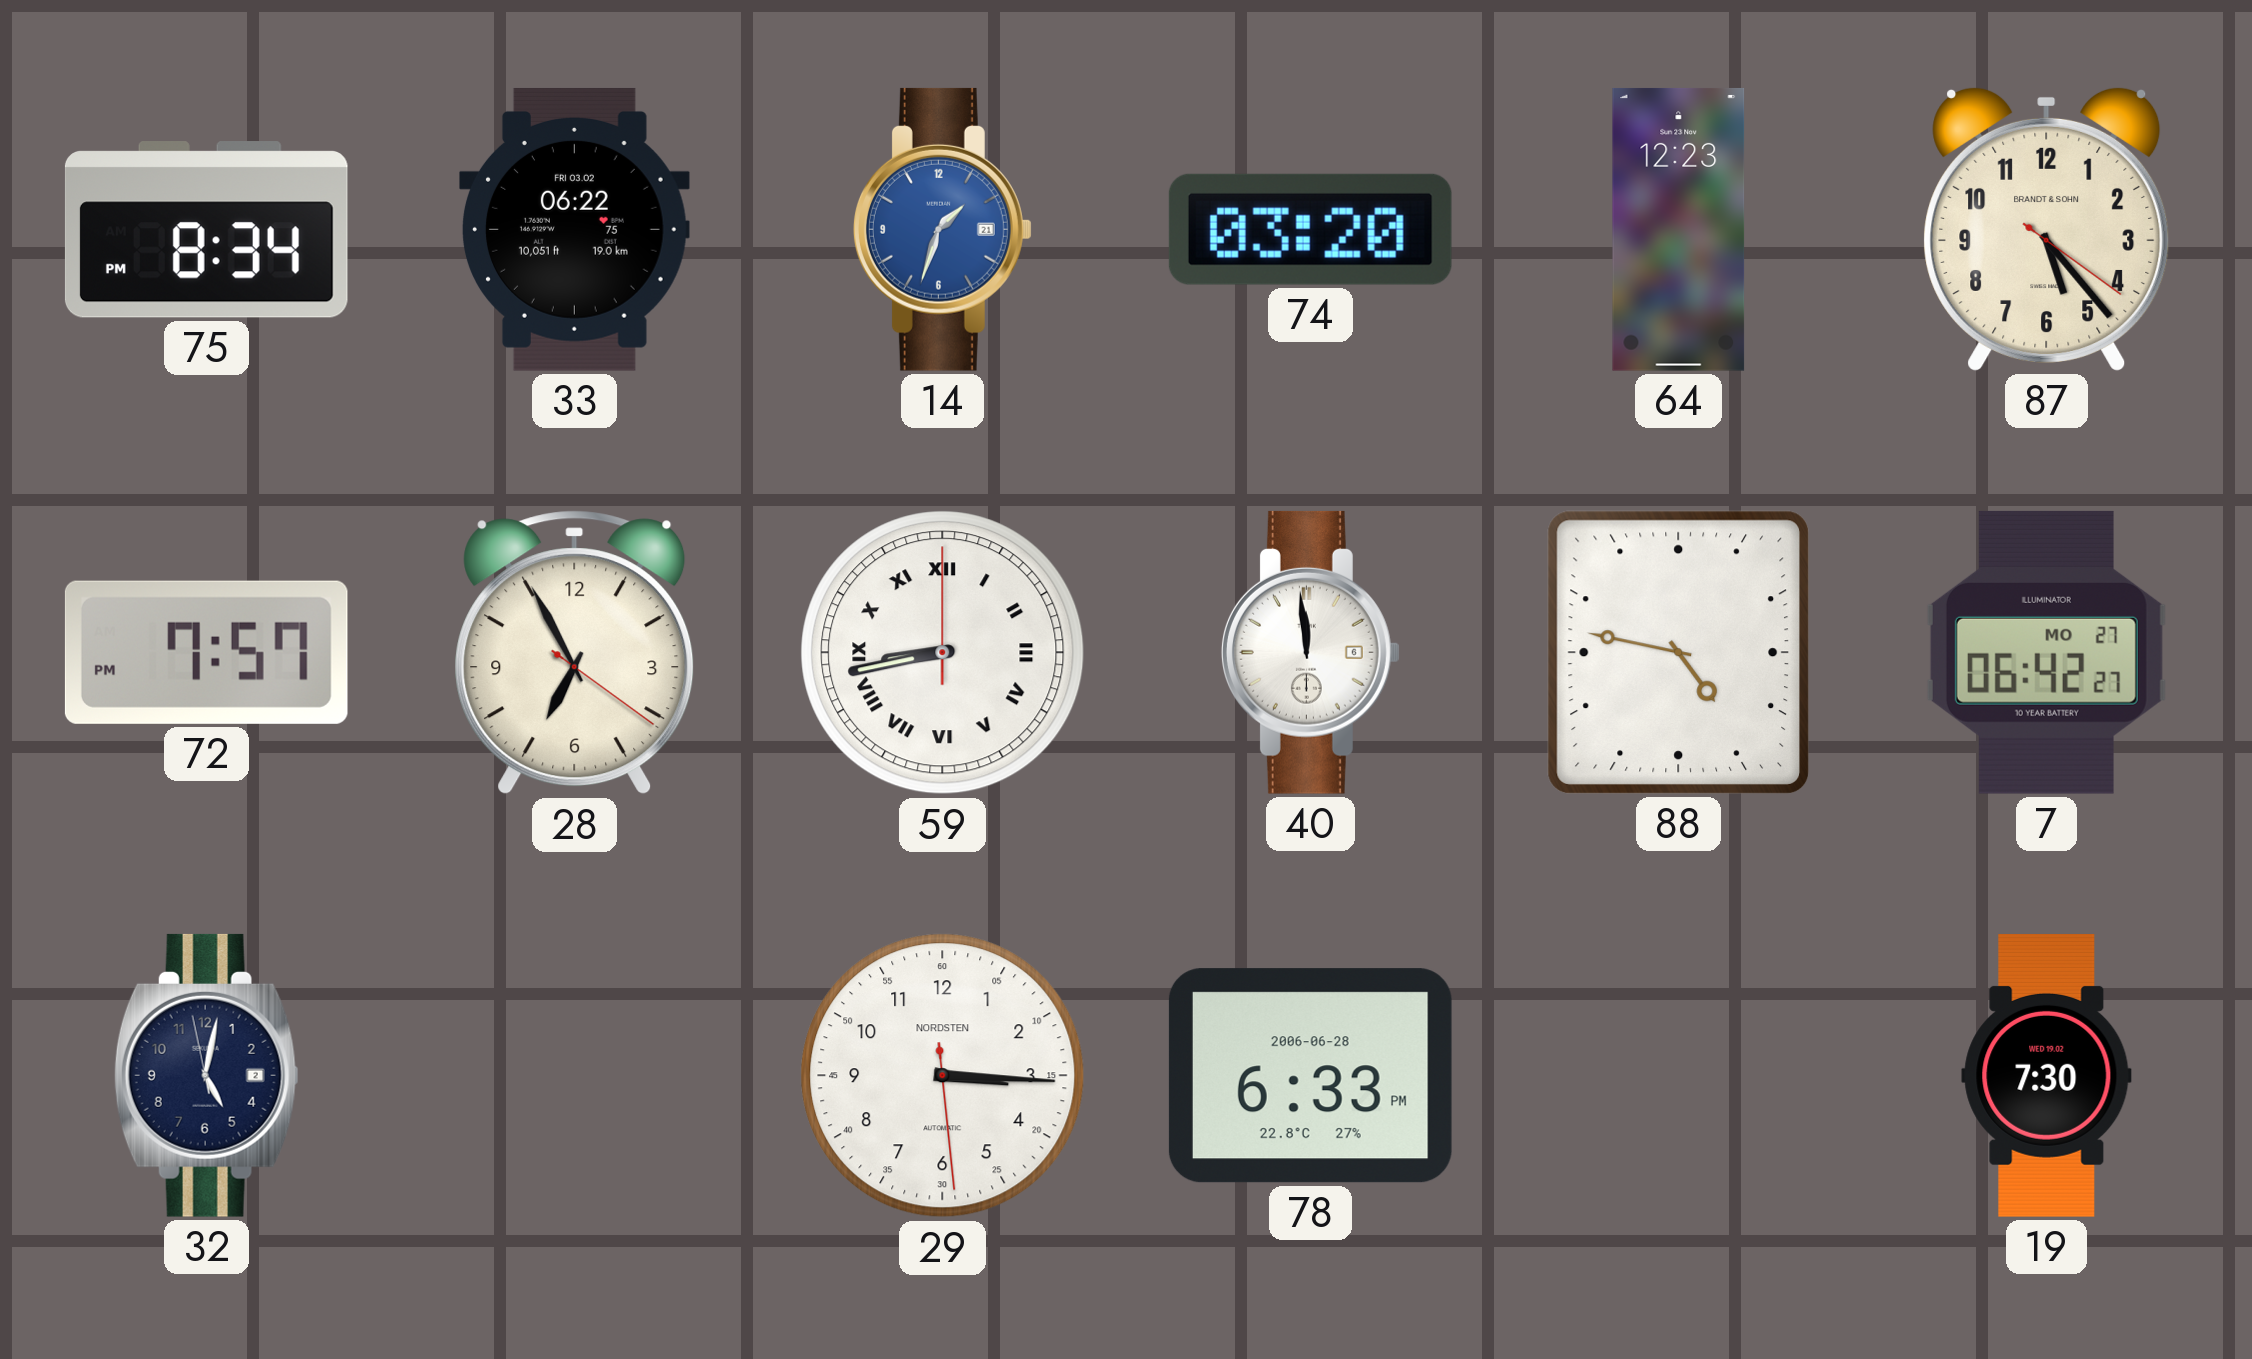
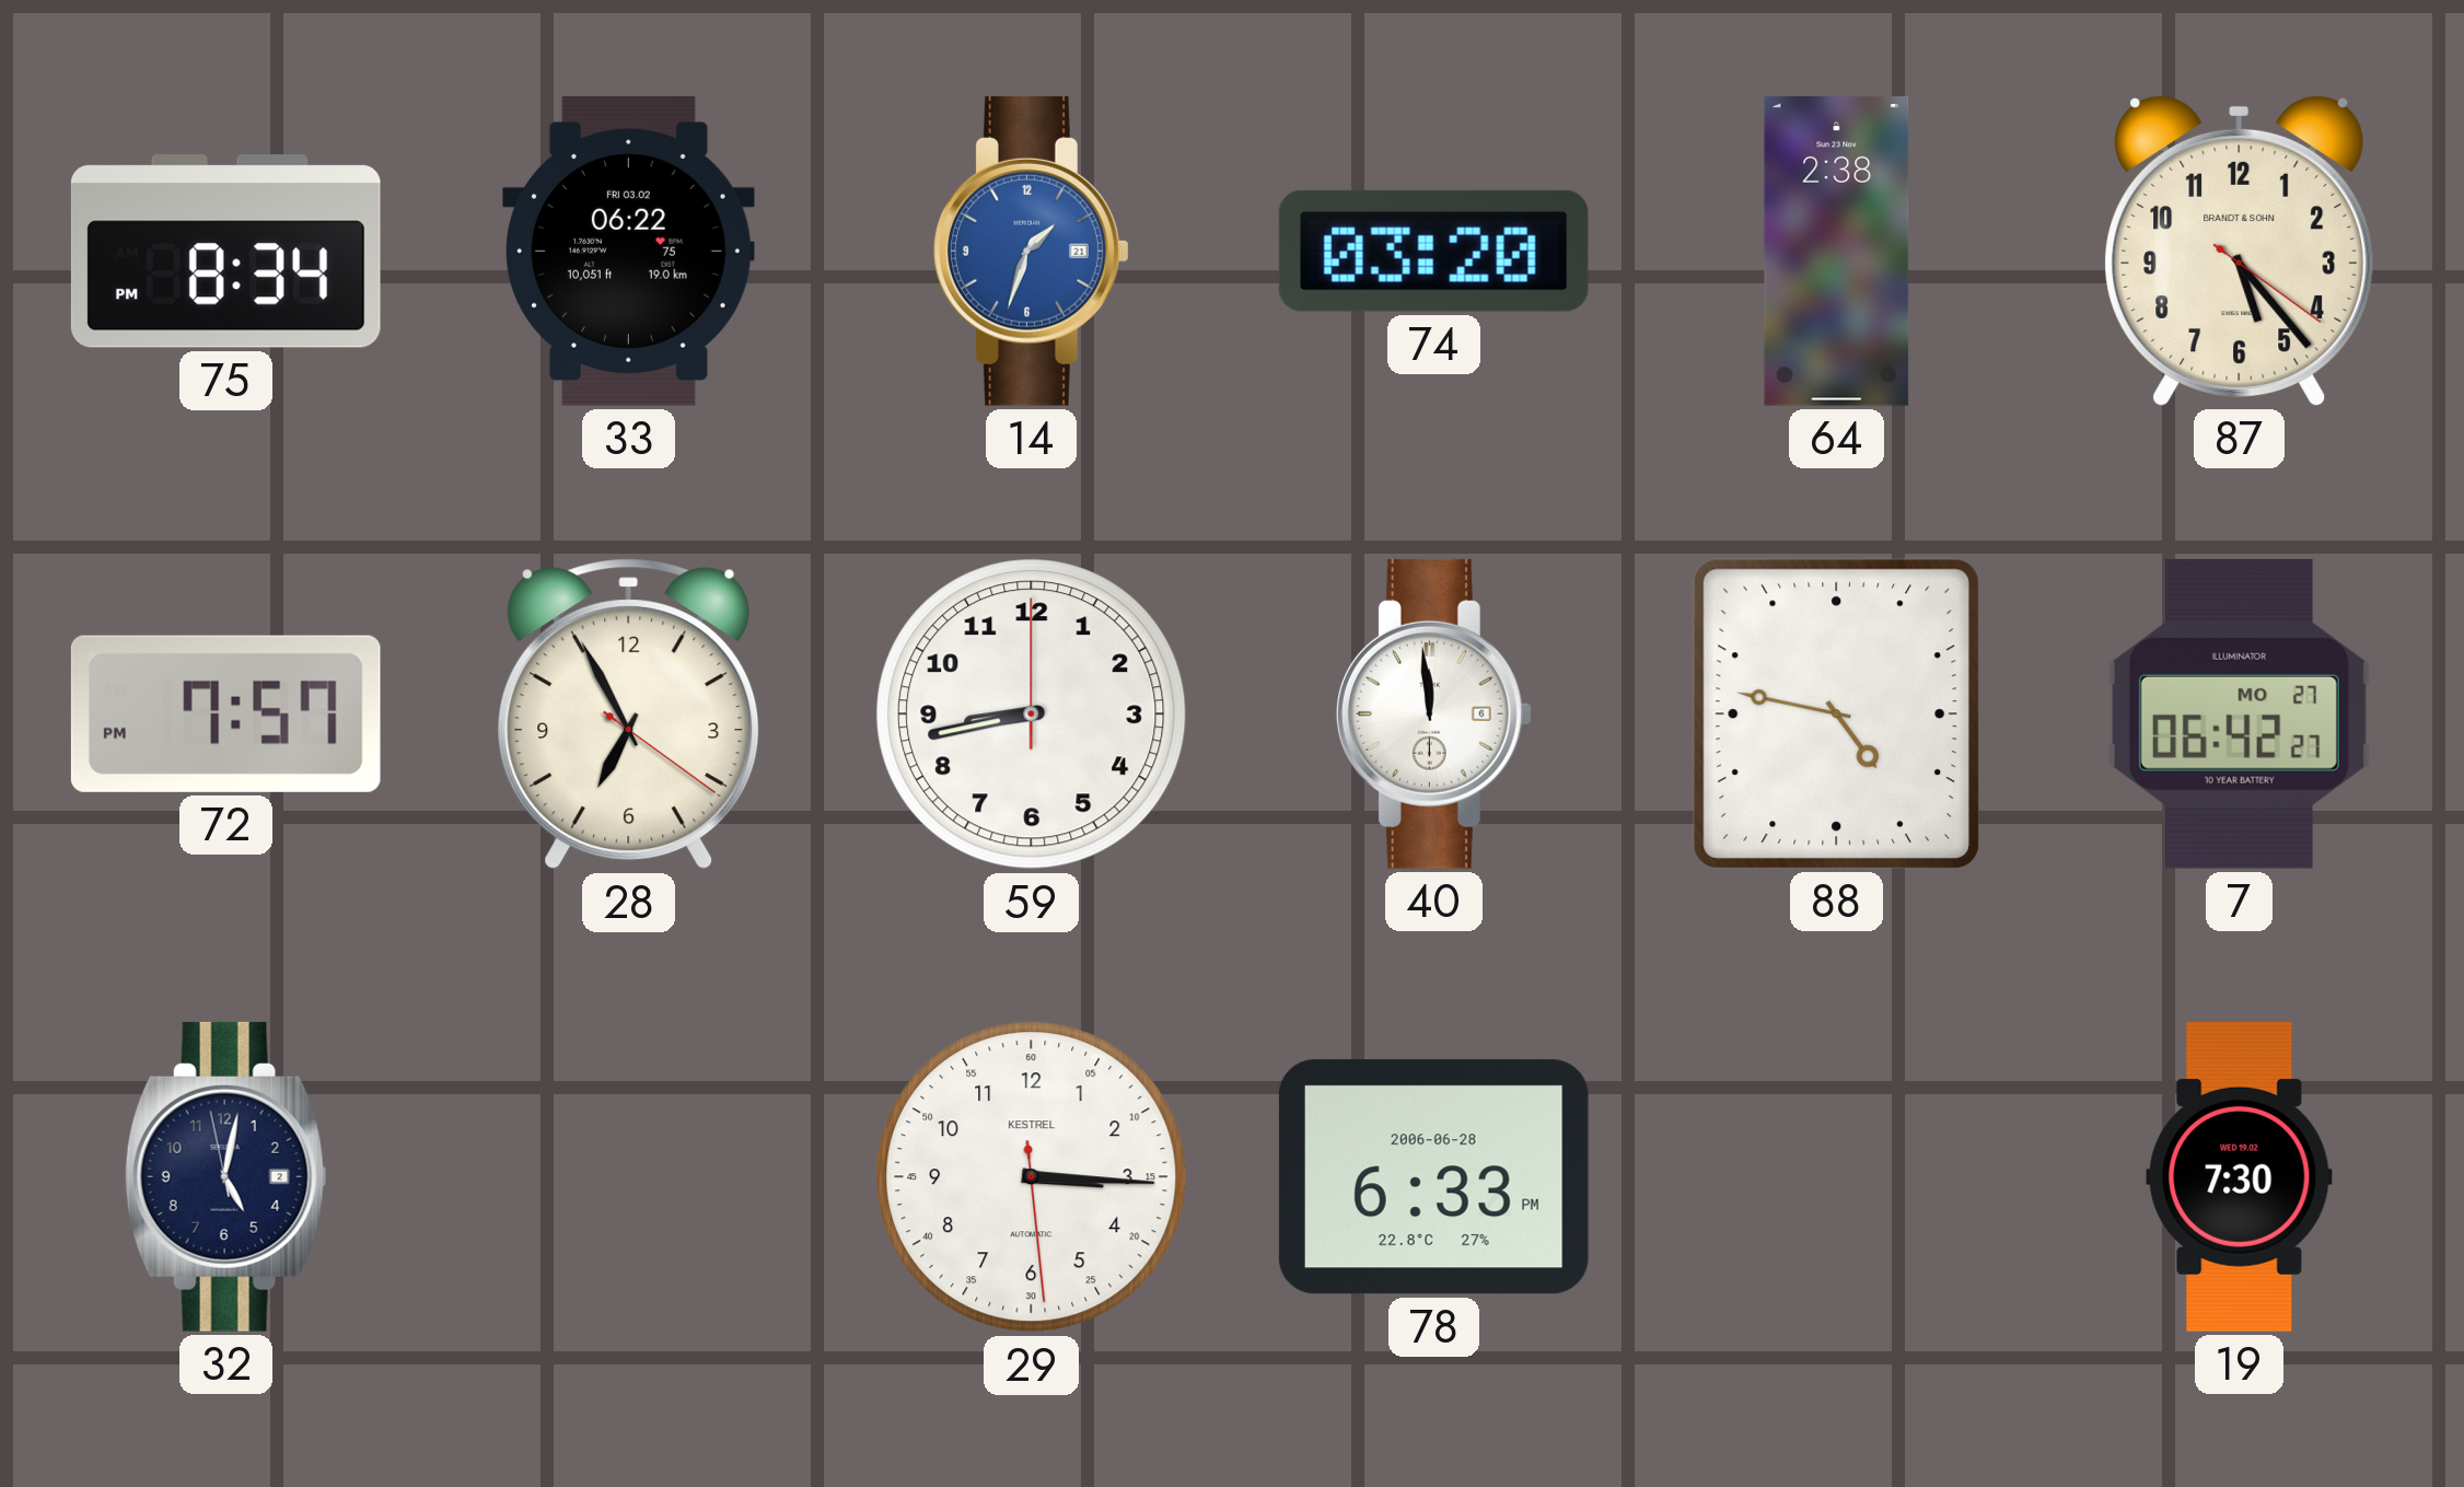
64: 12:23 -> 2:38
59 numerals: Roman -> Arabic
29 brand: NORDSTEN -> KESTREL
